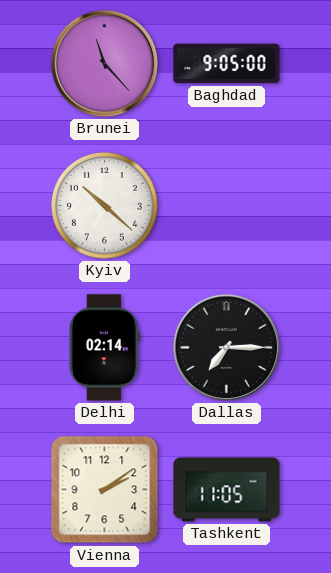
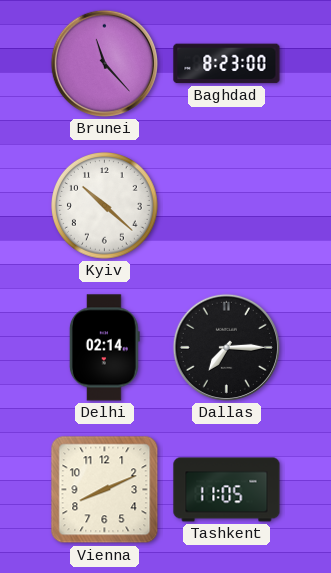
Baghdad: 9:05 -> 8:23
Vienna: 2:09 -> 8:11
